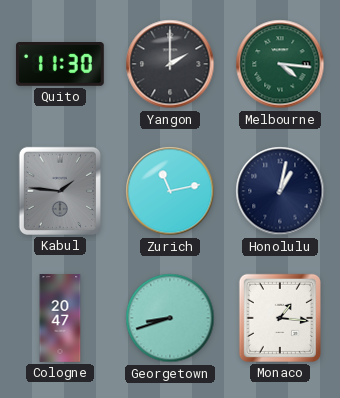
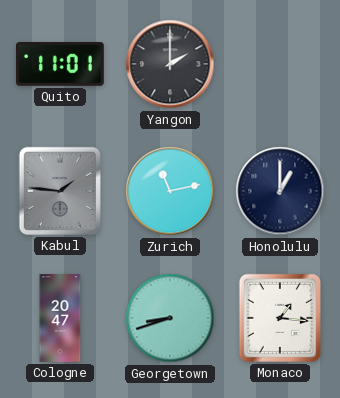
Quito: 11:30 -> 11:01
Melbourne: 4:16 -> none
Honolulu: 1:02 -> 1:00
